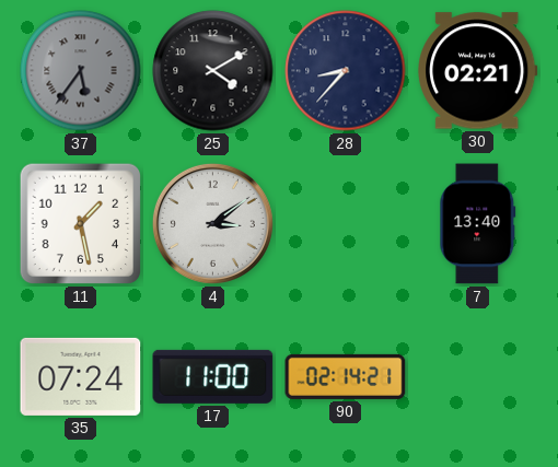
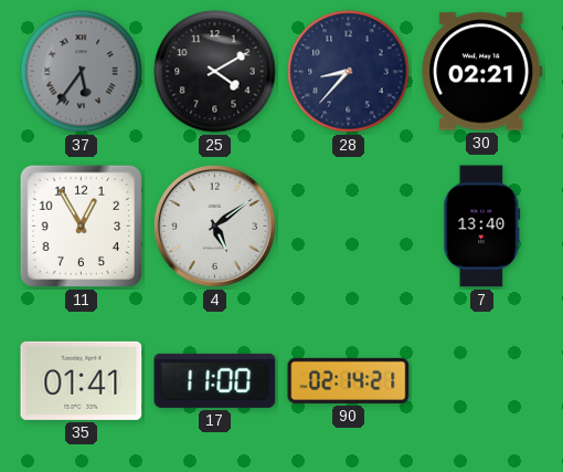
11: 1:28 -> 12:55
4: 3:09 -> 5:09
35: 07:24 -> 01:41
